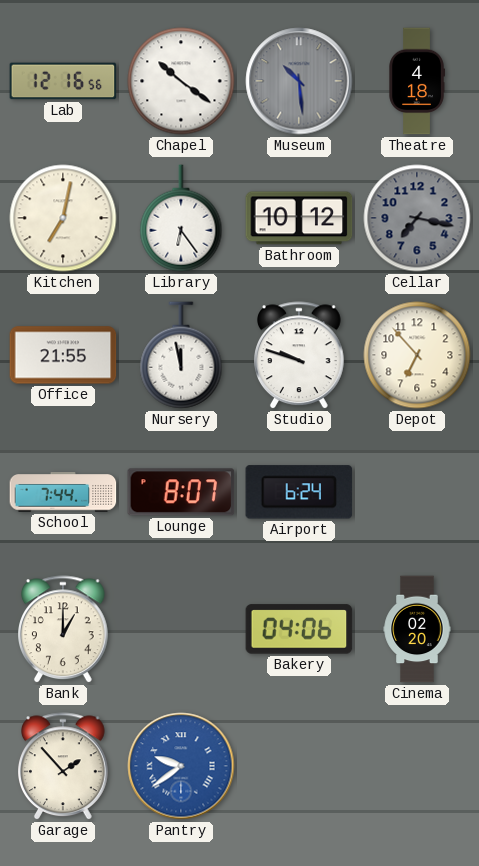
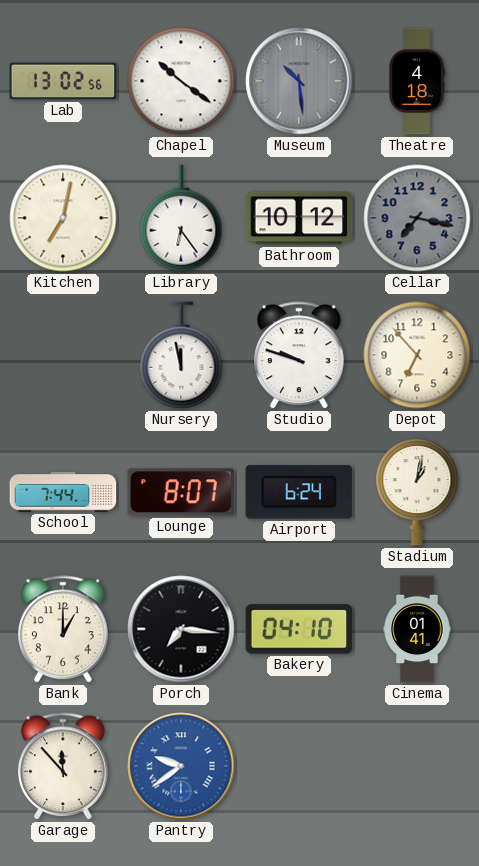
Lab: 12:16 -> 13:02
Office: 21:55 -> none
Stadium: none -> 1:02
Porch: none -> 7:16
Bakery: 04:06 -> 04:10
Cinema: 02:20 -> 01:41
Garage: 1:53 -> 11:53
